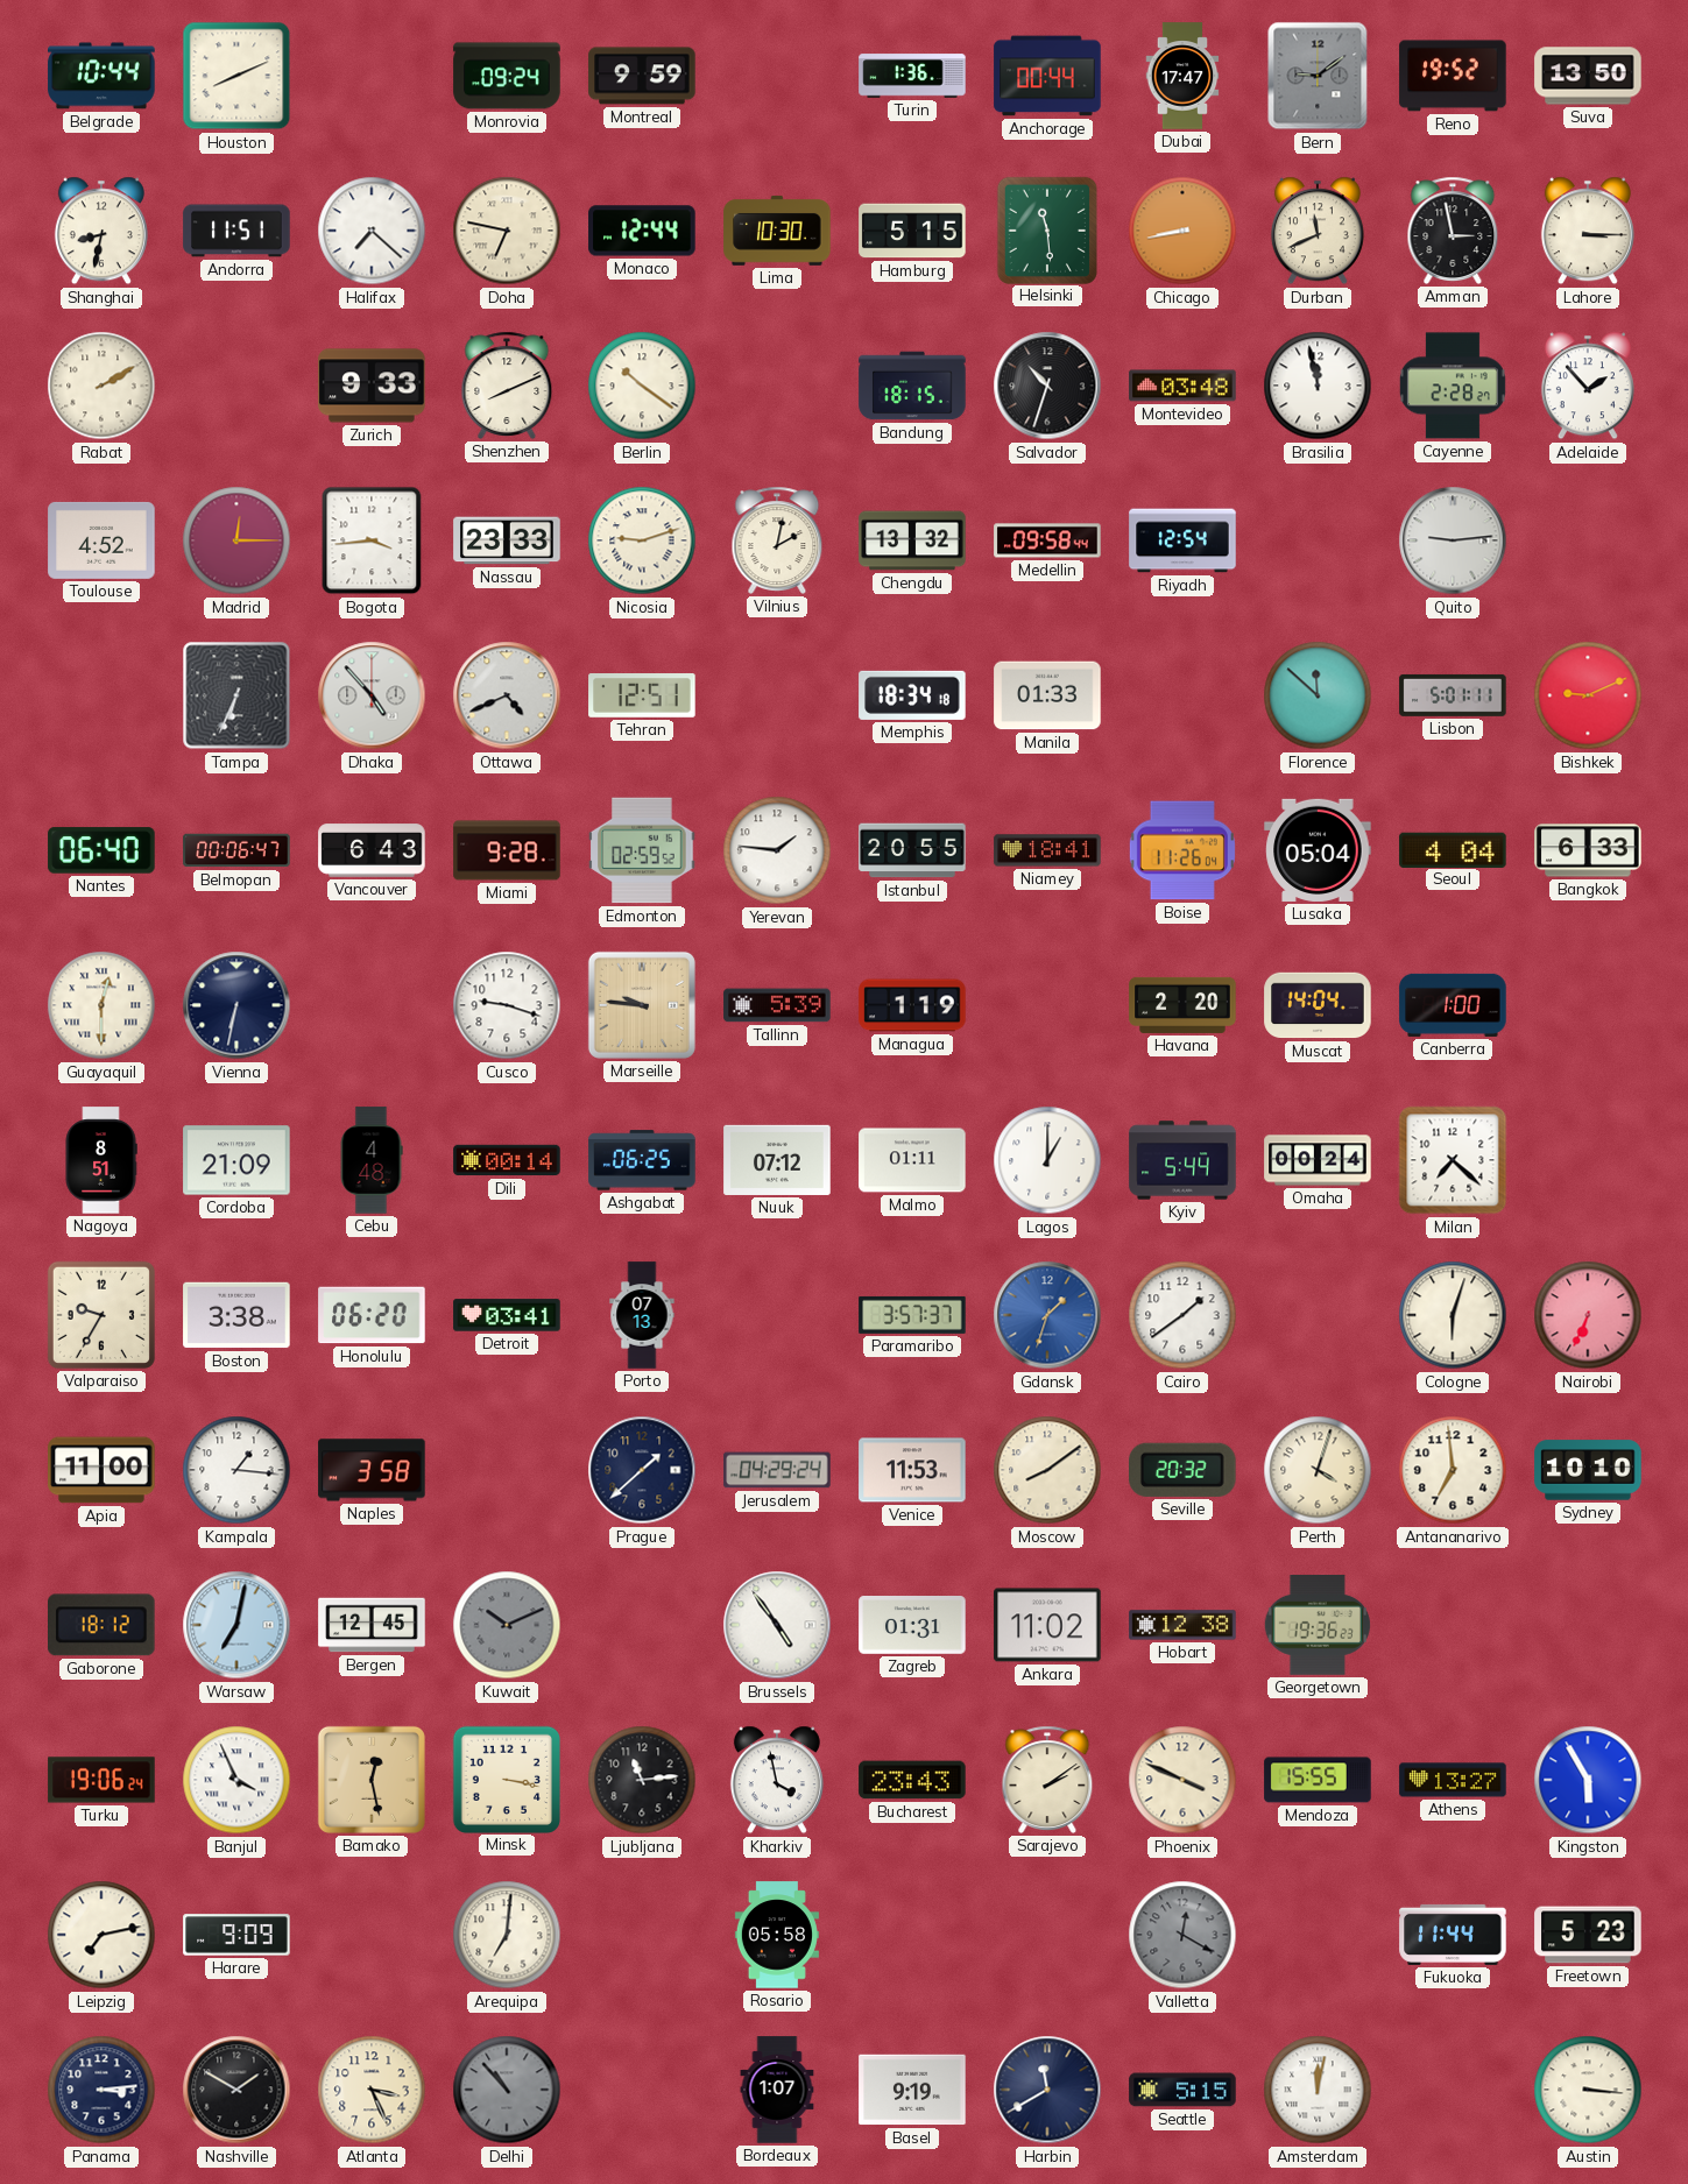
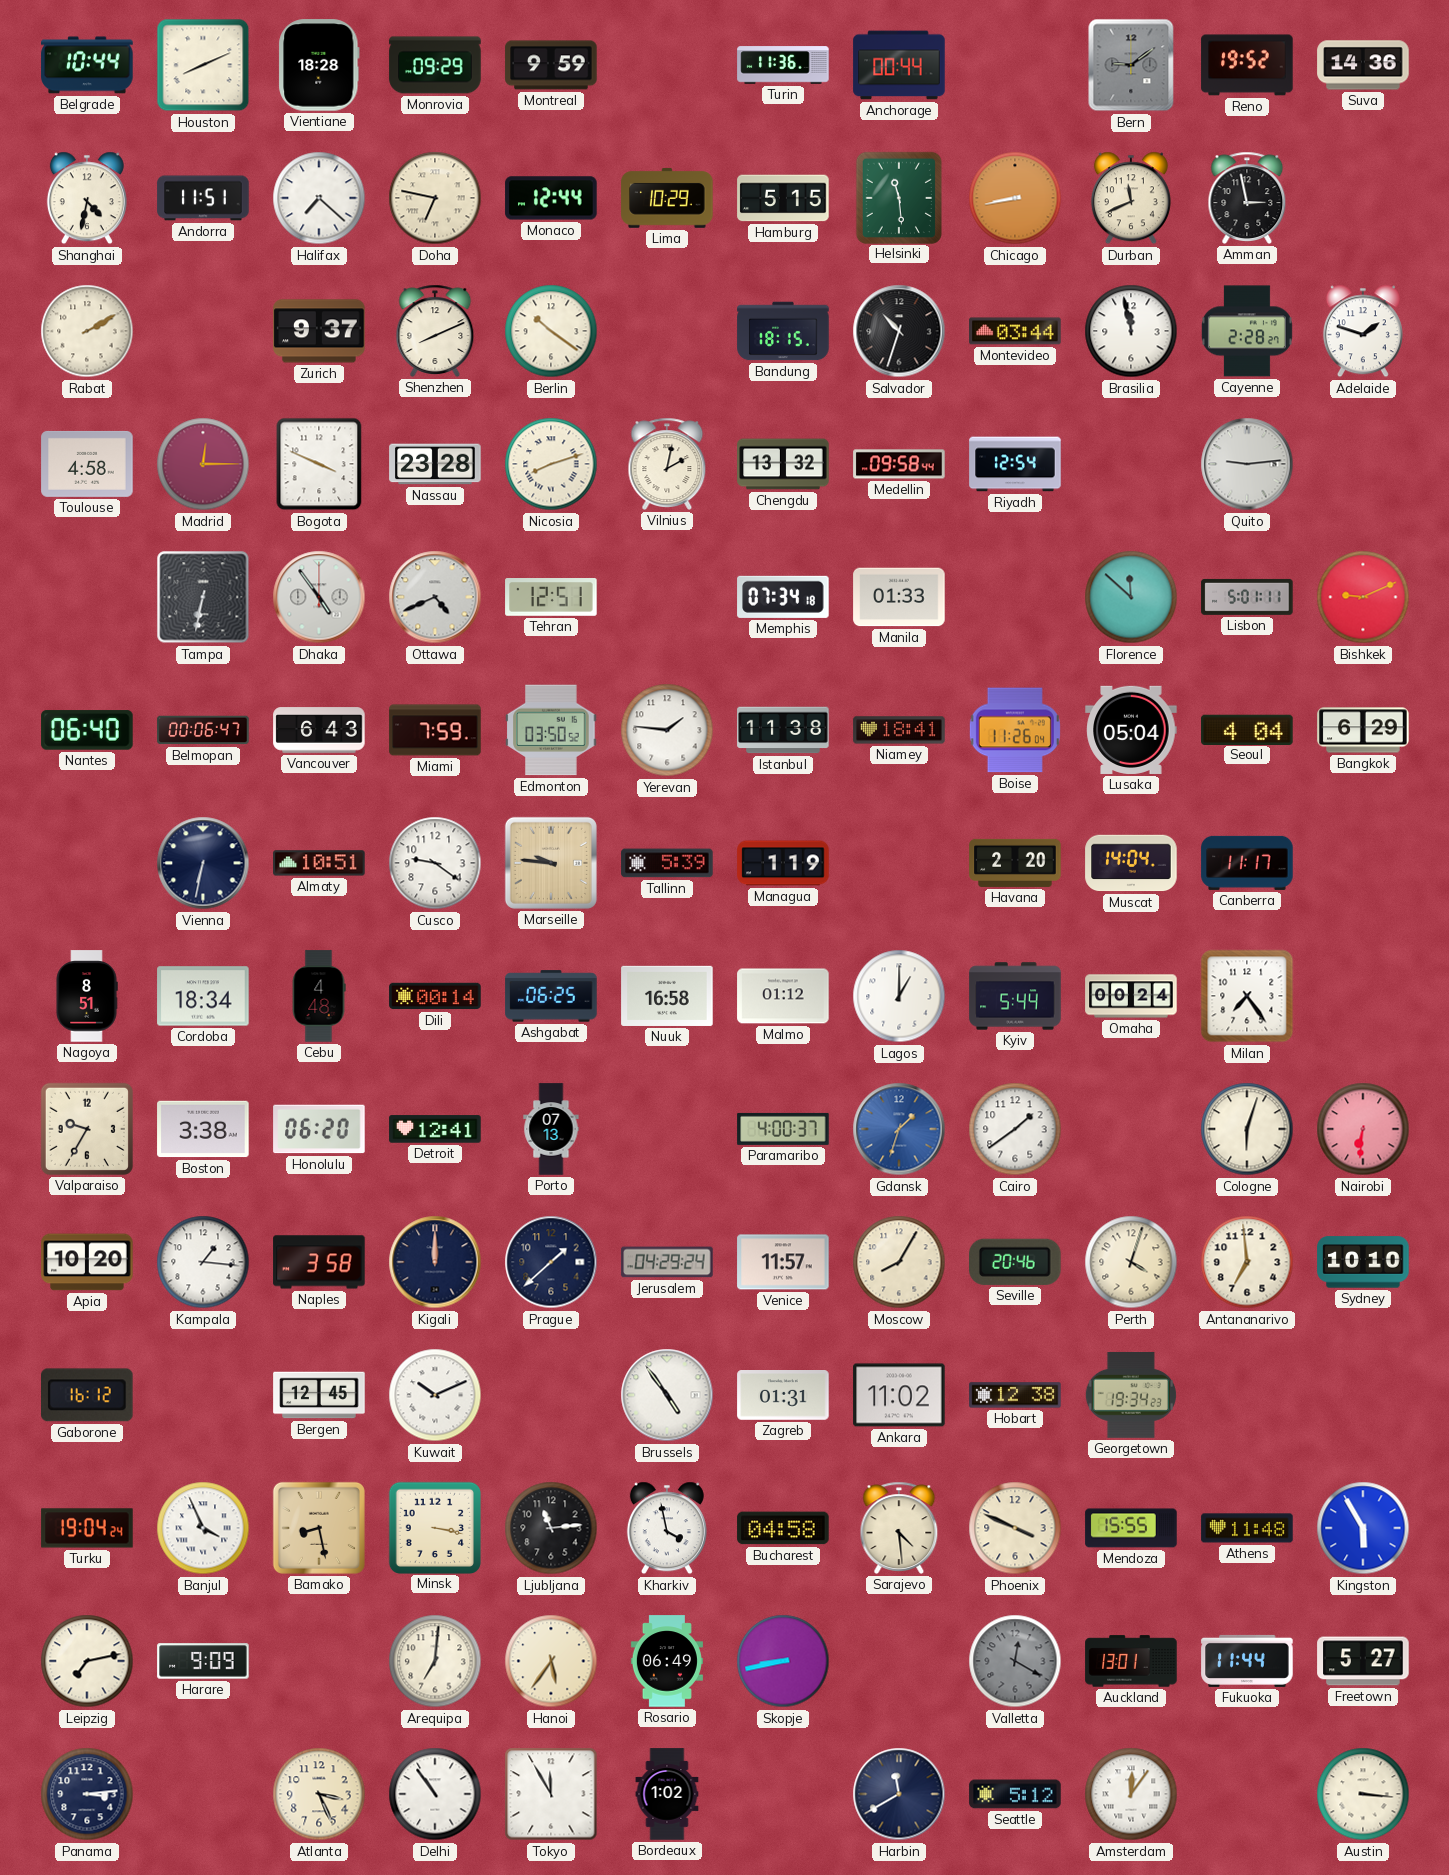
Vientiane: none -> 18:28
Monrovia: 09:24 -> 09:29
Turin: 1:36 -> 11:36
Dubai: 17:47 -> none
Suva: 13:50 -> 14:36
Shanghai: 8:32 -> 4:32
Lima: 10:30 -> 10:29
Lahore: 3:15 -> none
Zurich: 9:33 -> 9:37
Montevideo: 03:48 -> 03:44
Adelaide: 1:53 -> 1:48
Toulouse: 4:52 -> 4:58
Bogota: 3:44 -> 3:49
Nassau: 23:33 -> 23:28
Nicosia: 9:12 -> 8:12
Tampa: 6:34 -> 6:32
Dhaka: 4:53 -> 4:54
Memphis: 18:34 -> 07:34
Miami: 9:28 -> 7:59
Edmonton: 02:59 -> 03:50
Istanbul: 20:55 -> 11:38
Bangkok: 6:33 -> 6:29
Guayaquil: 12:30 -> none
Almaty: none -> 10:51
Cusco: 9:18 -> 9:21
Canberra: 1:00 -> 11:17
Cordoba: 21:09 -> 18:34
Nuuk: 07:12 -> 16:58
Malmo: 01:11 -> 01:12
Milan: 7:22 -> 7:24
Detroit: 03:41 -> 12:41
Paramaribo: 3:57 -> 4:00
Nairobi: 6:34 -> 6:31
Apia: 11:00 -> 10:20
Kigali: none -> 12:00
Venice: 11:53 -> 11:57
Moscow: 8:09 -> 8:05
Seville: 20:32 -> 20:46
Gaborone: 18:12 -> 16:12
Warsaw: 7:02 -> none
Kuwait dial: grey -> white
Georgetown: 19:36 -> 19:34
Turku: 19:06 -> 19:04
Bamako: 12:28 -> 8:28
Bucharest: 23:43 -> 04:58
Sarajevo: 2:09 -> 4:29
Athens: 13:27 -> 11:48
Hanoi: none -> 5:36
Rosario: 05:58 -> 06:49
Skopje: none -> 8:43
Auckland: none -> 13:01
Freetown: 5:23 -> 5:27
Nashville: 1:50 -> none
Delhi: 10:53 -> 10:54
Delhi dial: grey -> white
Tokyo: none -> 11:55
Bordeaux: 1:07 -> 1:02
Basel: 9:19 -> none
Seattle: 5:15 -> 5:12
Amsterdam: 12:02 -> 12:06
